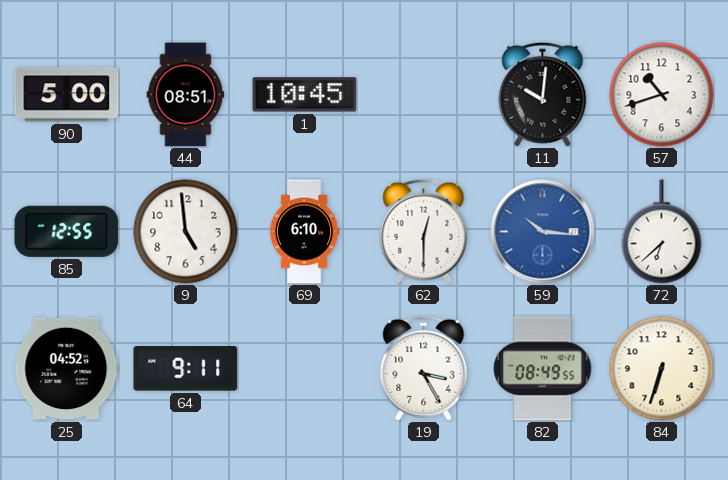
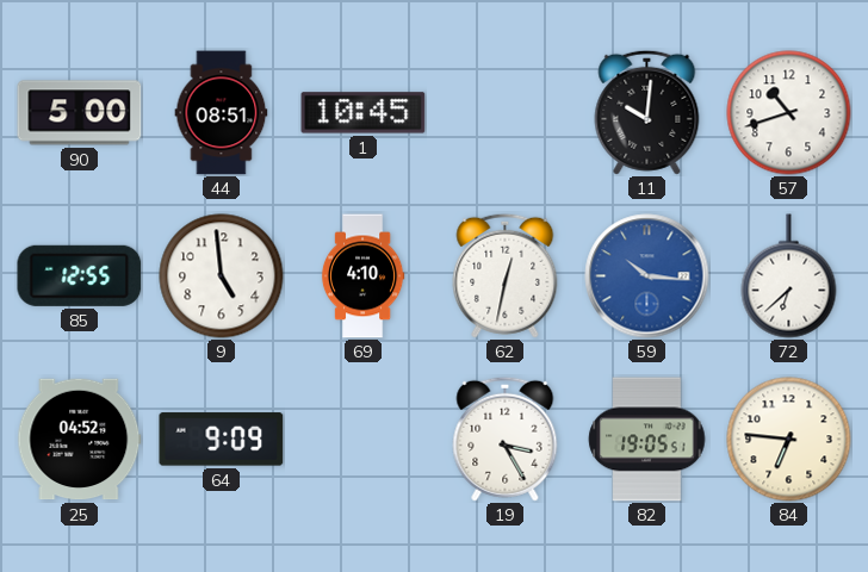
69: 6:10 -> 4:10
62: 12:30 -> 12:32
64: 9:11 -> 9:09
82: 08:49 -> 19:05
84: 6:33 -> 6:46
